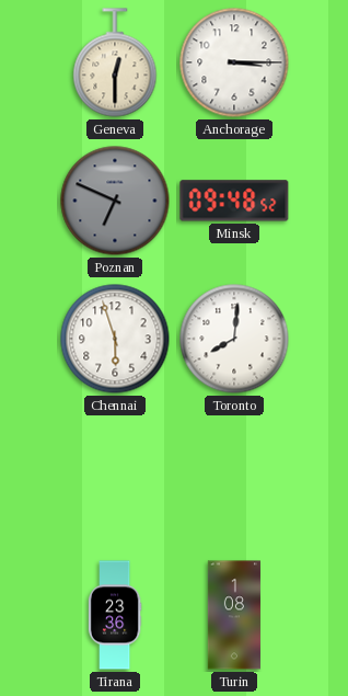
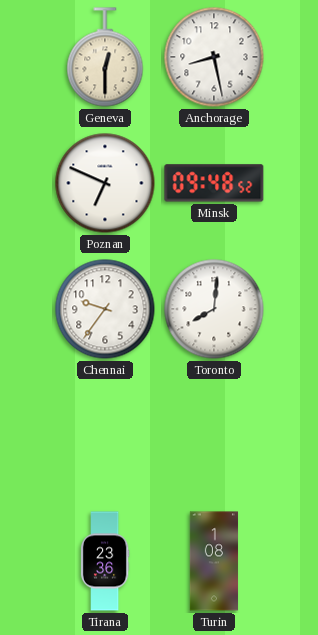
Anchorage: 3:15 -> 8:28
Poznan dial: grey -> white
Chennai: 5:57 -> 9:36
